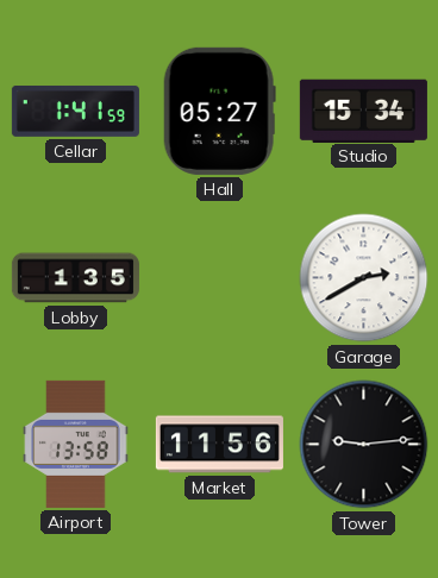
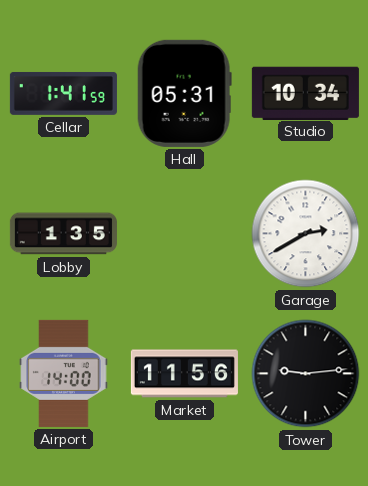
Hall: 05:27 -> 05:31
Studio: 15:34 -> 10:34
Airport: 13:58 -> 14:00
